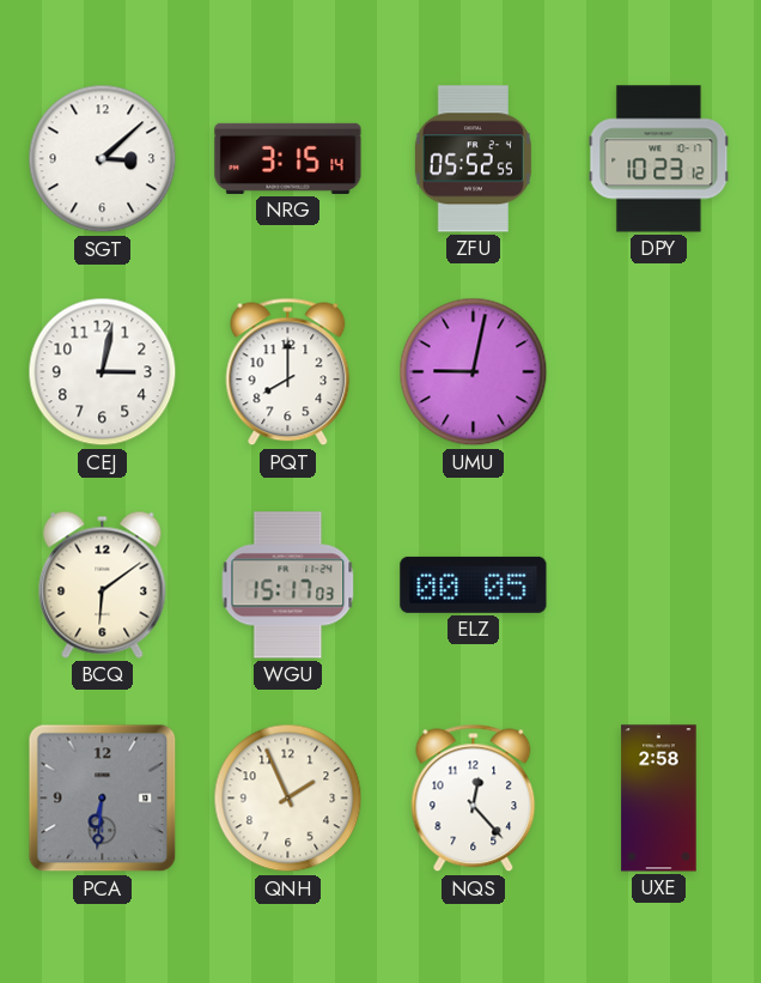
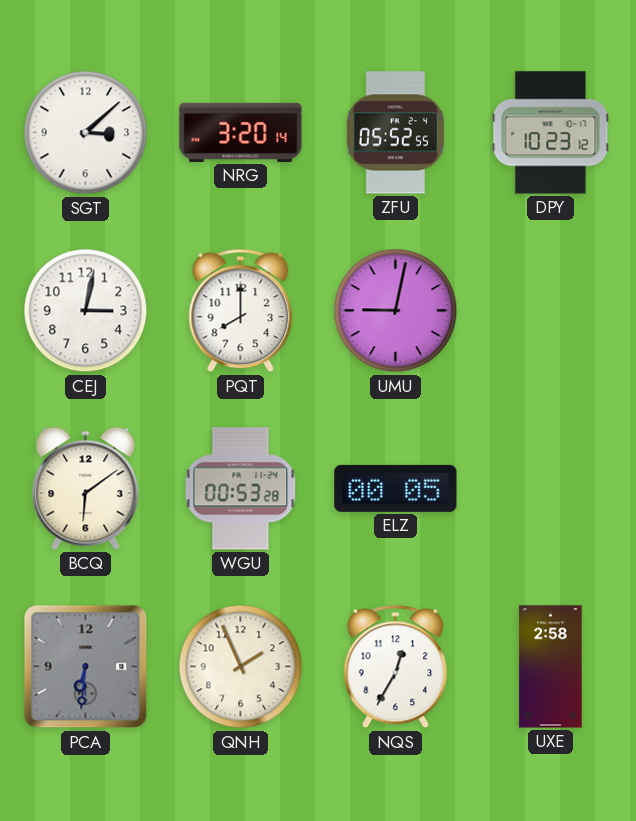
NRG: 3:15 -> 3:20
WGU: 15:17 -> 00:53
NQS: 12:23 -> 12:35
